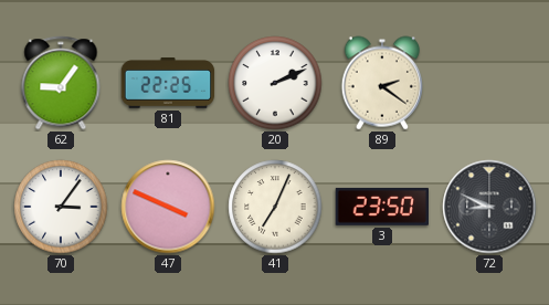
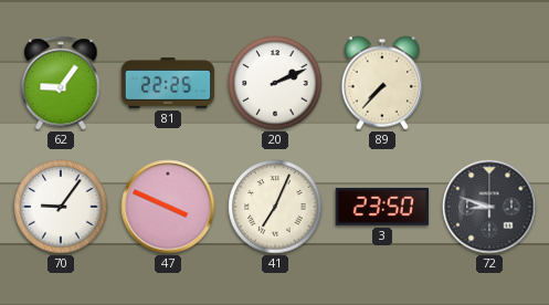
89: 2:21 -> 7:37
70: 3:06 -> 9:06
72: 8:49 -> 8:48
